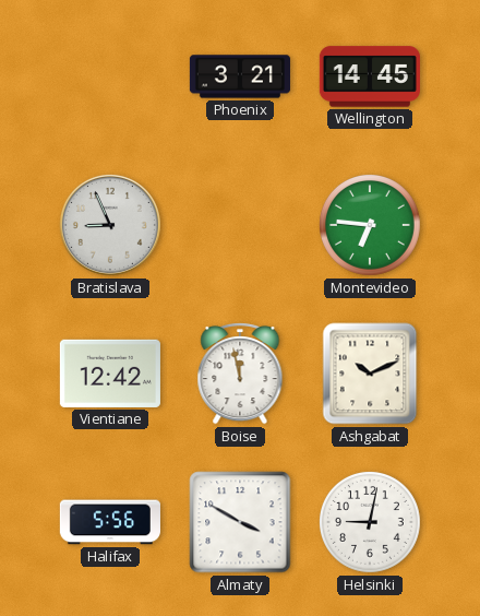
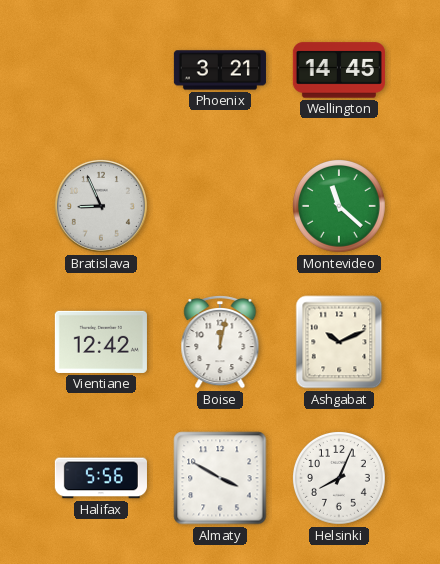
Montevideo: 6:46 -> 11:22
Boise: 11:58 -> 12:02
Helsinki: 9:02 -> 8:04
